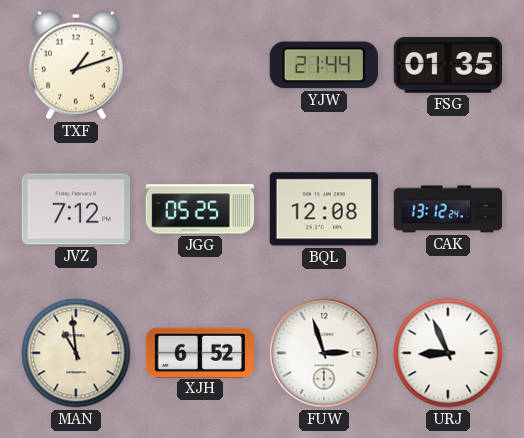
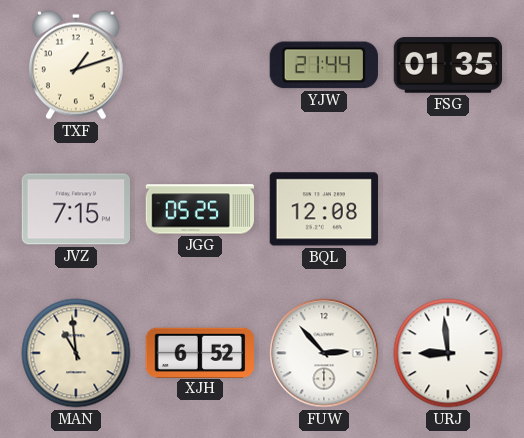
JVZ: 7:12 -> 7:15
CAK: 13:12 -> none
FUW: 2:57 -> 2:53
URJ: 8:56 -> 8:59
